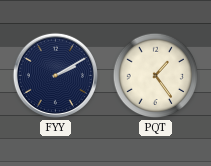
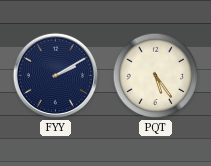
PQT: 1:24 -> 5:24
